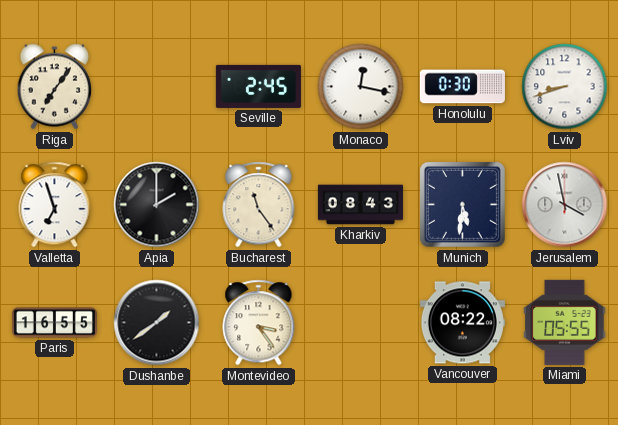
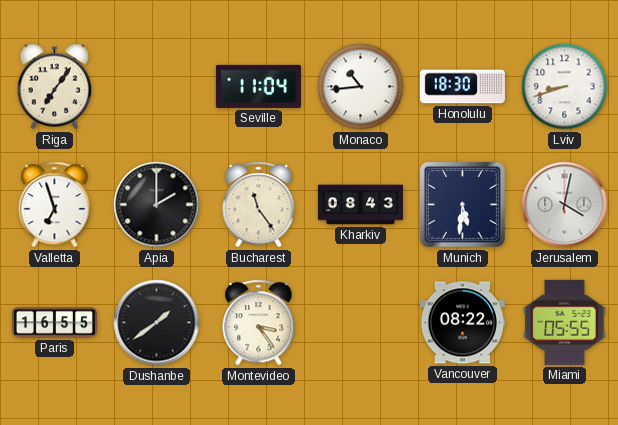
Seville: 2:45 -> 11:04
Monaco: 12:17 -> 10:44
Honolulu: 0:30 -> 18:30
Jerusalem: 3:58 -> 4:02
